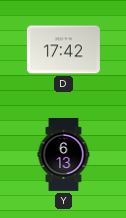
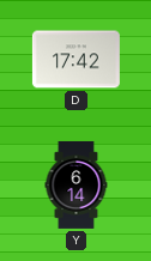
Y: 6:13 -> 6:14
